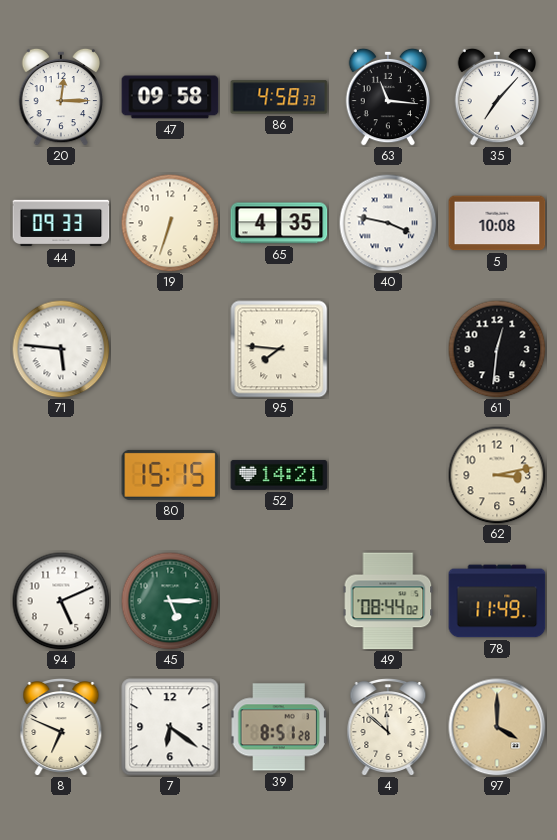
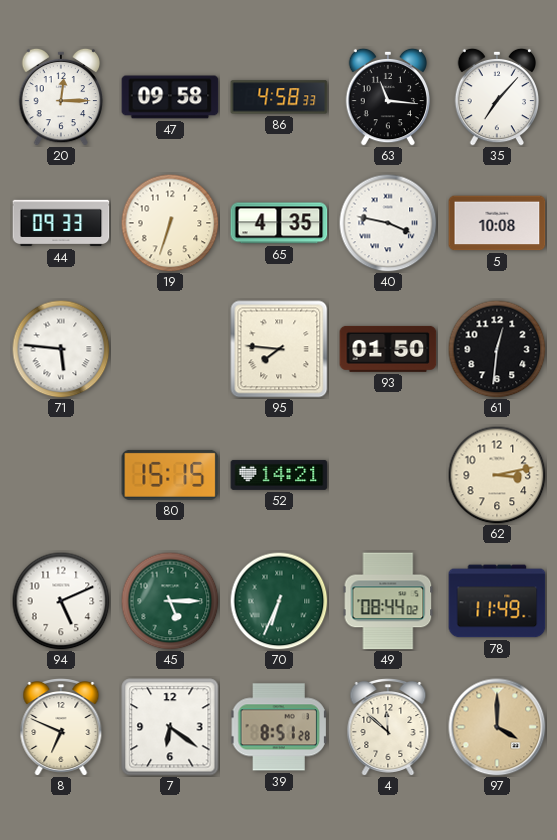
93: none -> 01:50
70: none -> 6:34
